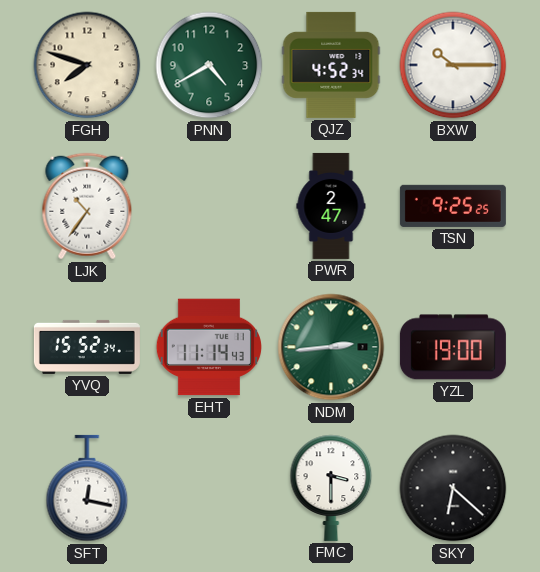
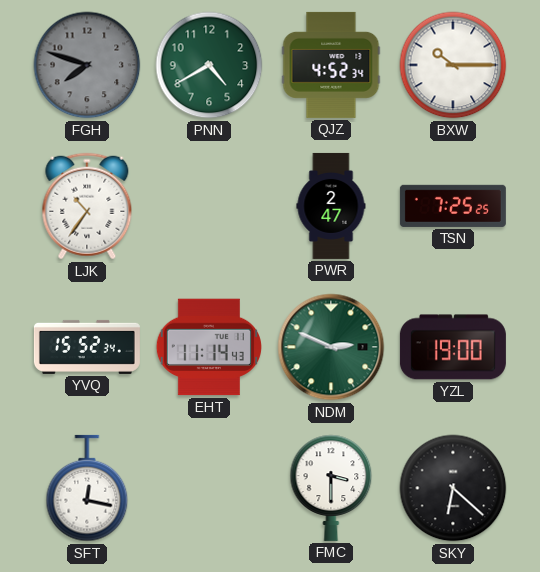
FGH dial: cream -> grey
TSN: 9:25 -> 7:25
NDM: 2:44 -> 2:49
